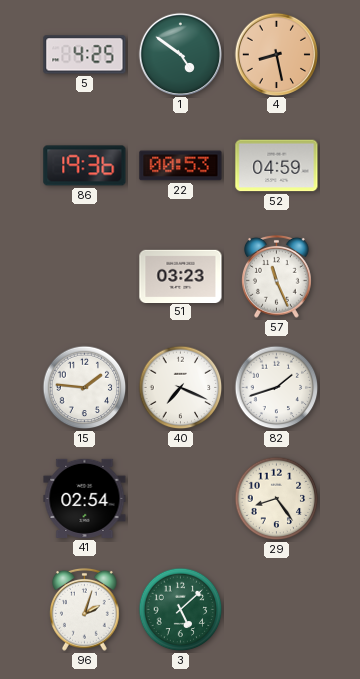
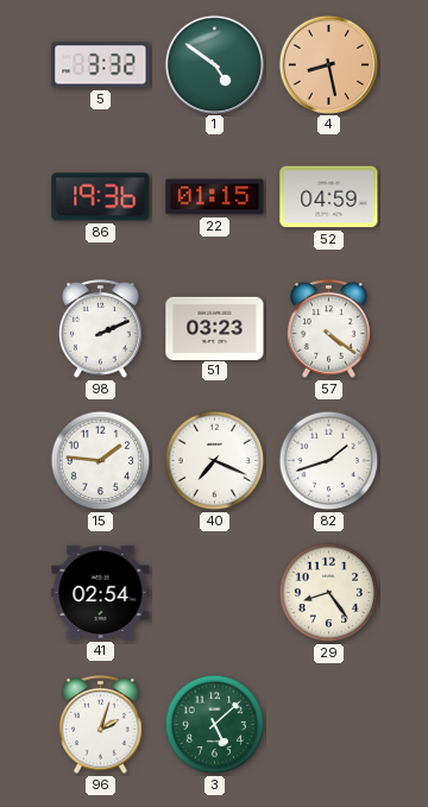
5: 4:25 -> 3:32
22: 00:53 -> 01:15
98: none -> 2:11
57: 11:26 -> 4:21
